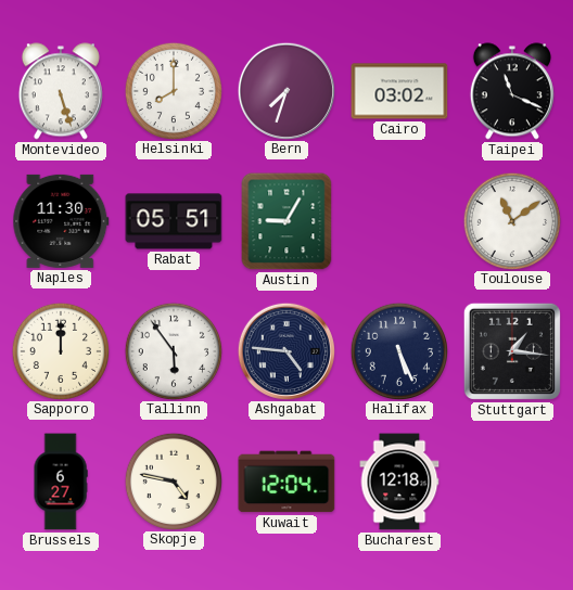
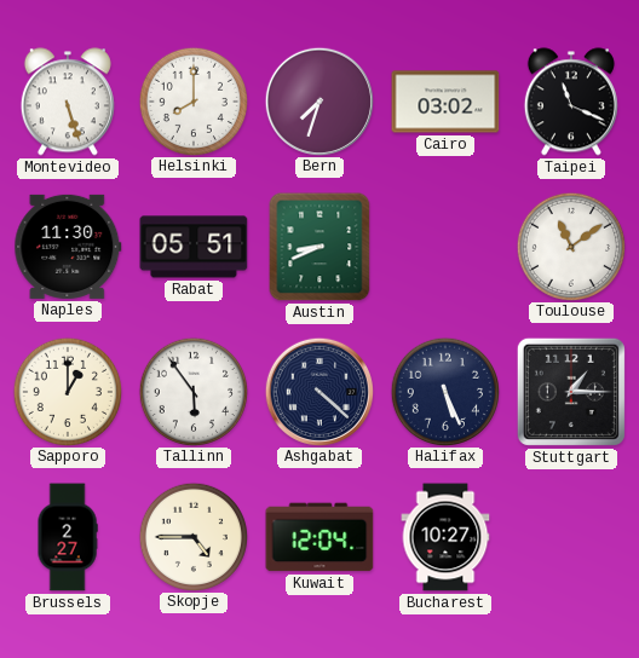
Austin: 9:05 -> 8:41
Sapporo: 12:00 -> 1:00
Ashgabat: 4:46 -> 4:22
Stuttgart: 1:16 -> 1:15
Brussels: 6:27 -> 2:27
Skopje: 4:47 -> 4:45
Bucharest: 12:18 -> 10:27
